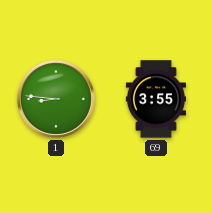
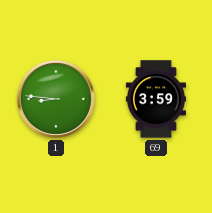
69: 3:55 -> 3:59
